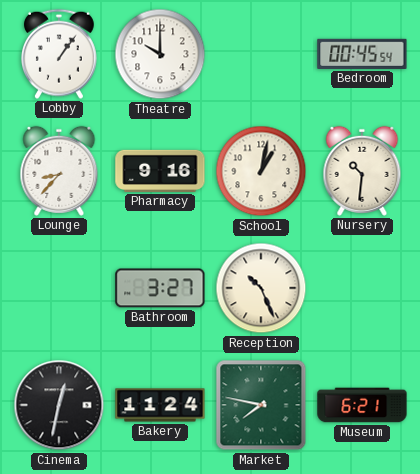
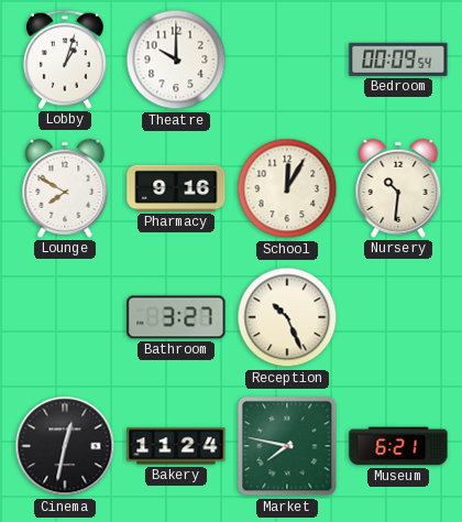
Lobby: 1:06 -> 1:03
Bedroom: 00:45 -> 00:09
Lounge: 8:37 -> 7:50
School: 1:02 -> 12:05
